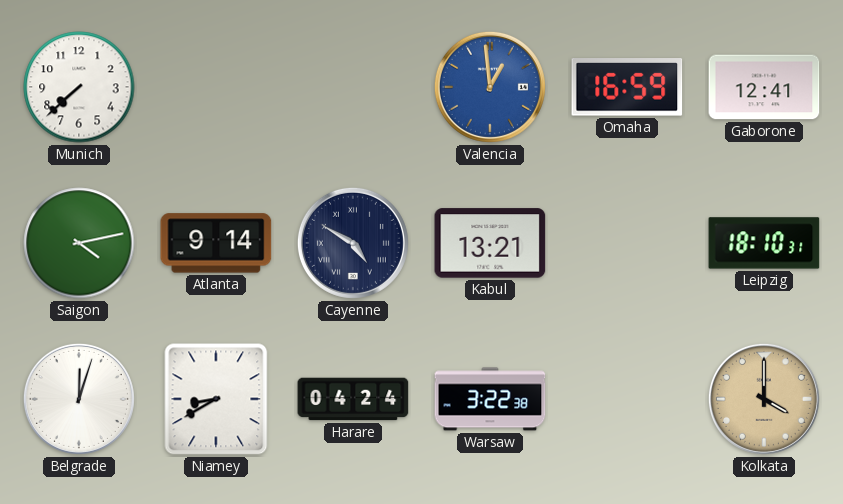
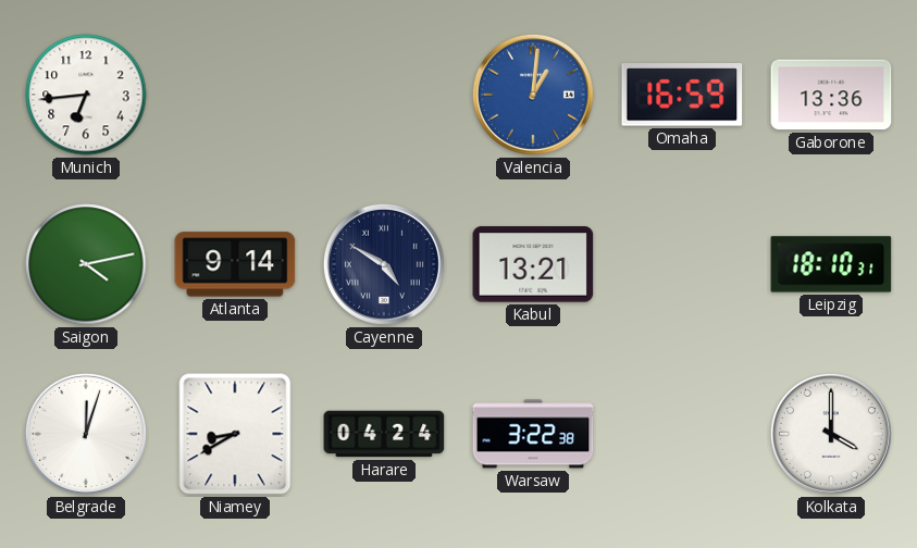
Munich: 7:38 -> 6:44
Valencia: 12:59 -> 1:01
Gaborone: 12:41 -> 13:36
Kolkata dial: champagne -> white
